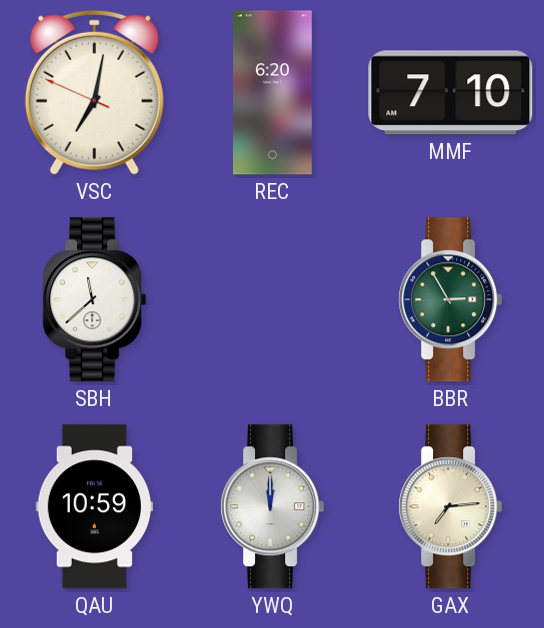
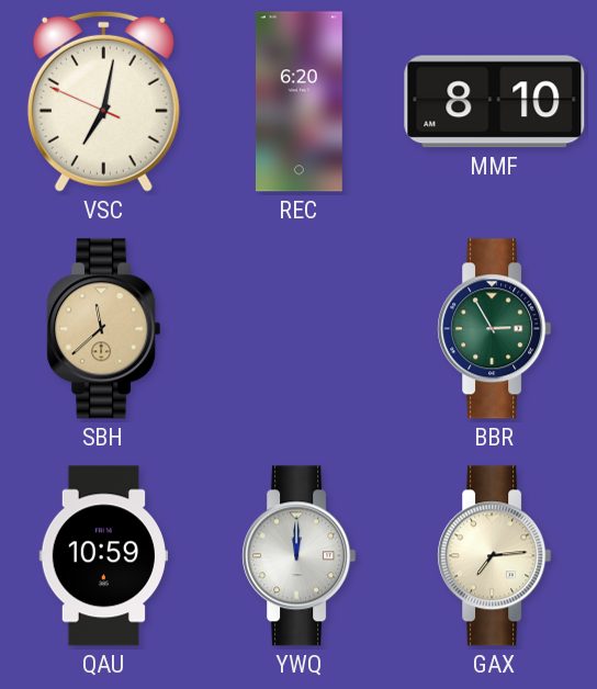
MMF: 7:10 -> 8:10
SBH dial: white -> champagne
